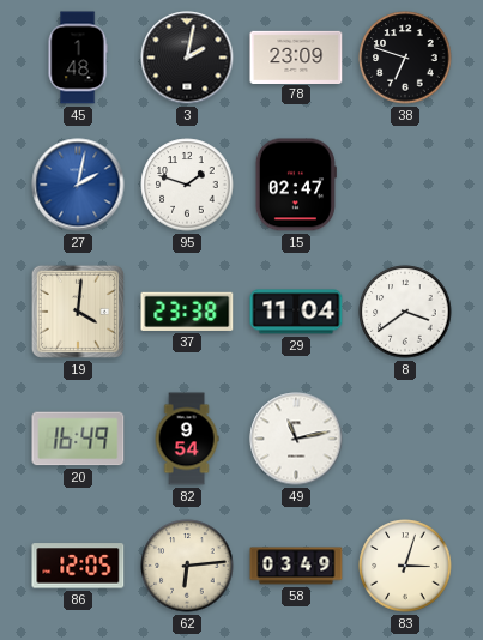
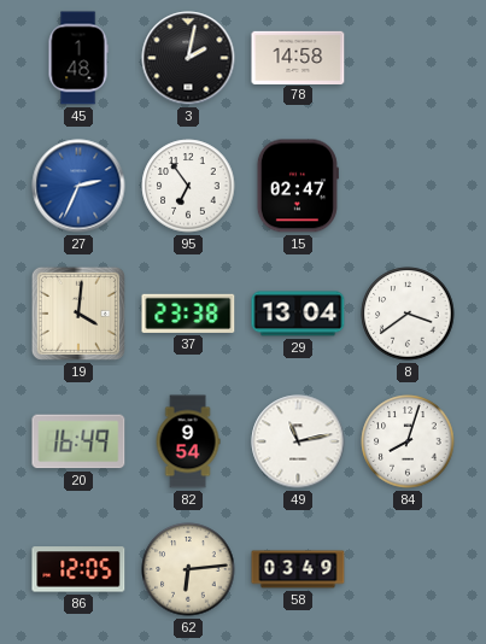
78: 23:09 -> 14:58
38: 6:48 -> none
27: 2:02 -> 2:34
95: 1:48 -> 6:54
29: 11:04 -> 13:04
84: none -> 8:03
83: 3:03 -> none
